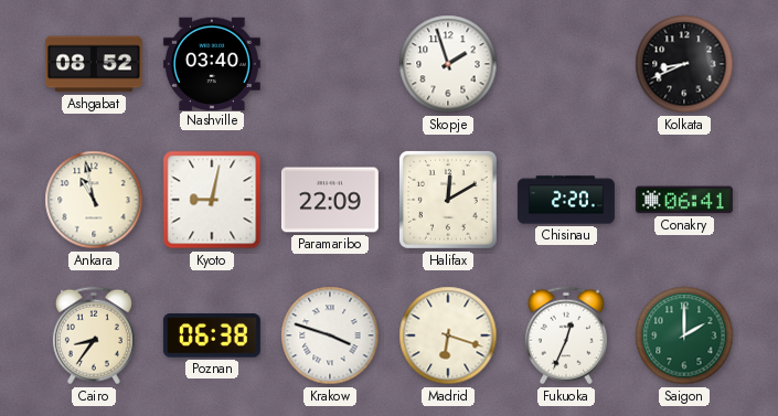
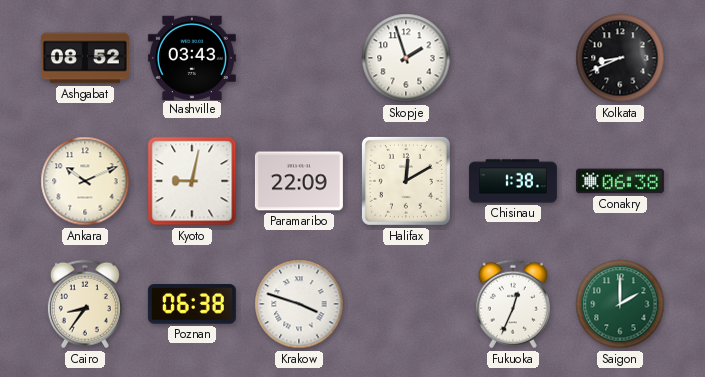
Nashville: 03:40 -> 03:43
Ankara: 10:58 -> 10:11
Chisinau: 2:20 -> 1:38
Conakry: 06:41 -> 06:38
Madrid: 6:18 -> none
